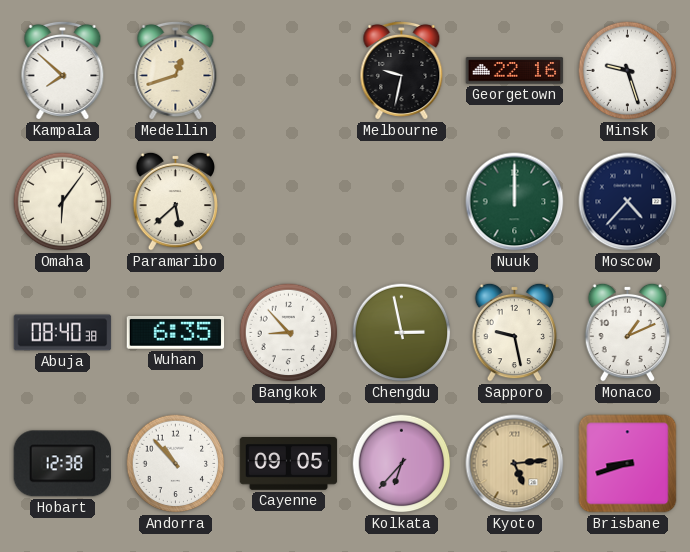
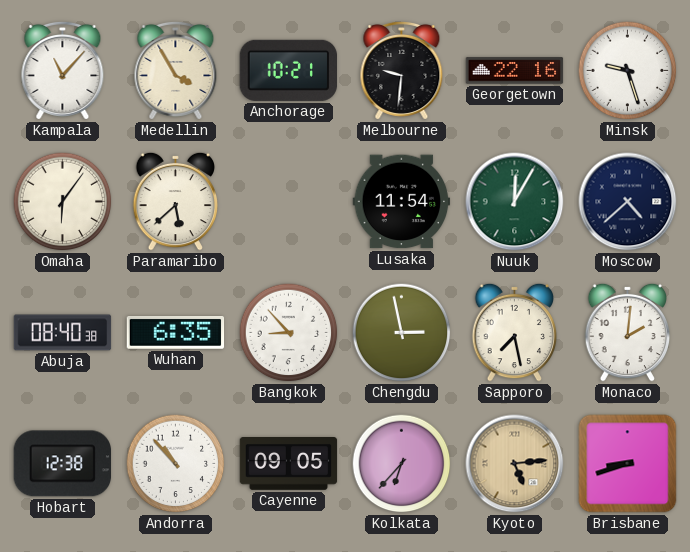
Kampala: 7:52 -> 11:07
Medellin: 12:42 -> 3:55
Anchorage: none -> 10:21
Melbourne: 9:32 -> 9:31
Lusaka: none -> 11:54
Nuuk: 12:00 -> 12:05
Moscow: 4:37 -> 4:38
Sapporo: 9:28 -> 7:28
Monaco: 1:11 -> 2:01
